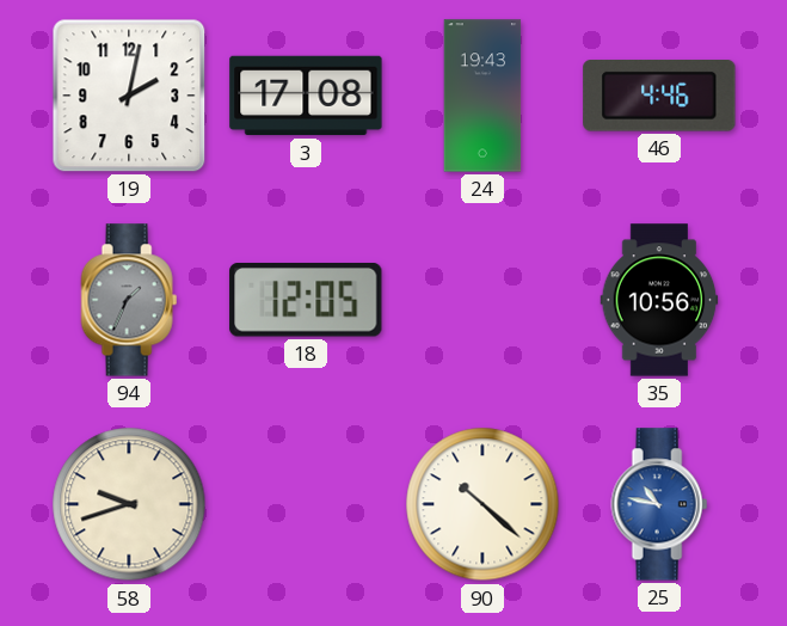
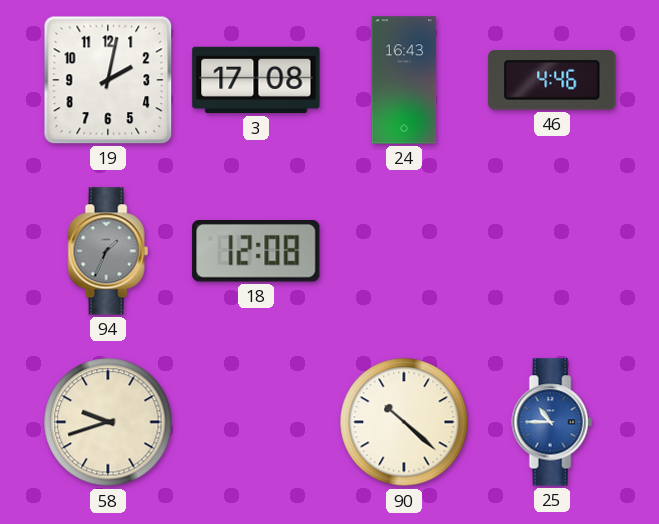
24: 19:43 -> 16:43
18: 12:05 -> 12:08
35: 10:56 -> none
25: 10:47 -> 10:45
